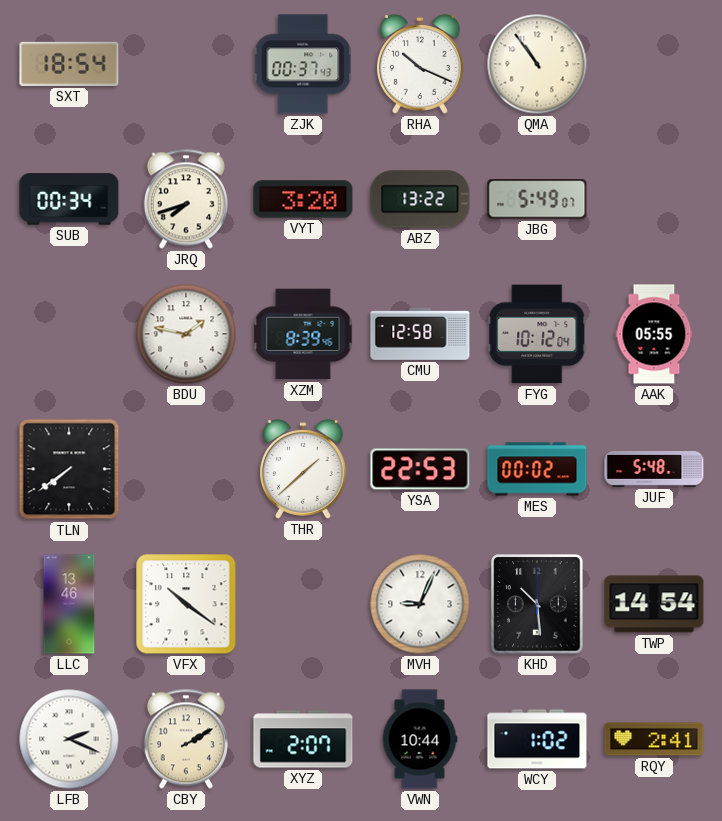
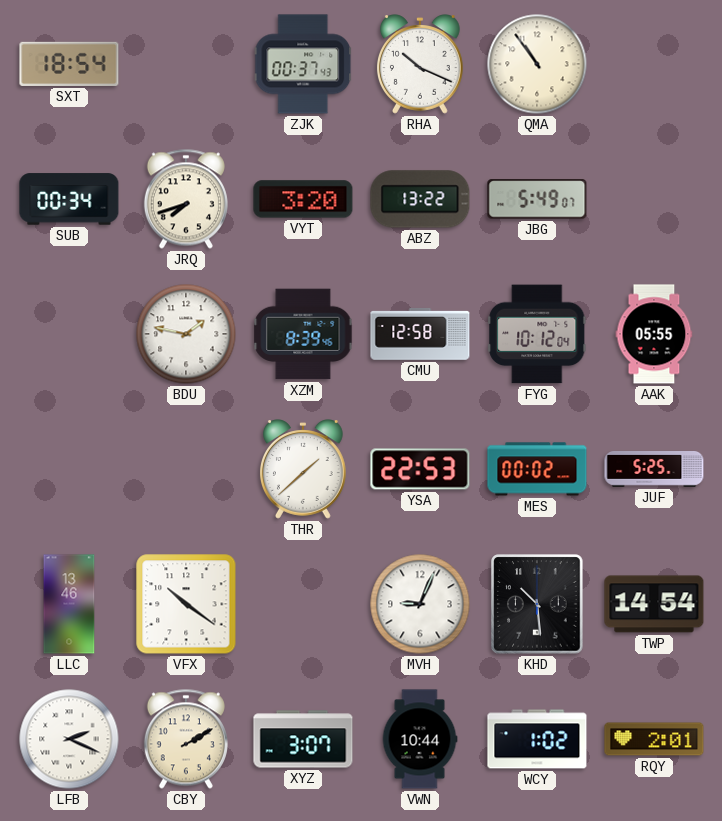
TLN: 7:39 -> none
JUF: 5:48 -> 5:25
XYZ: 2:07 -> 3:07
RQY: 2:41 -> 2:01
